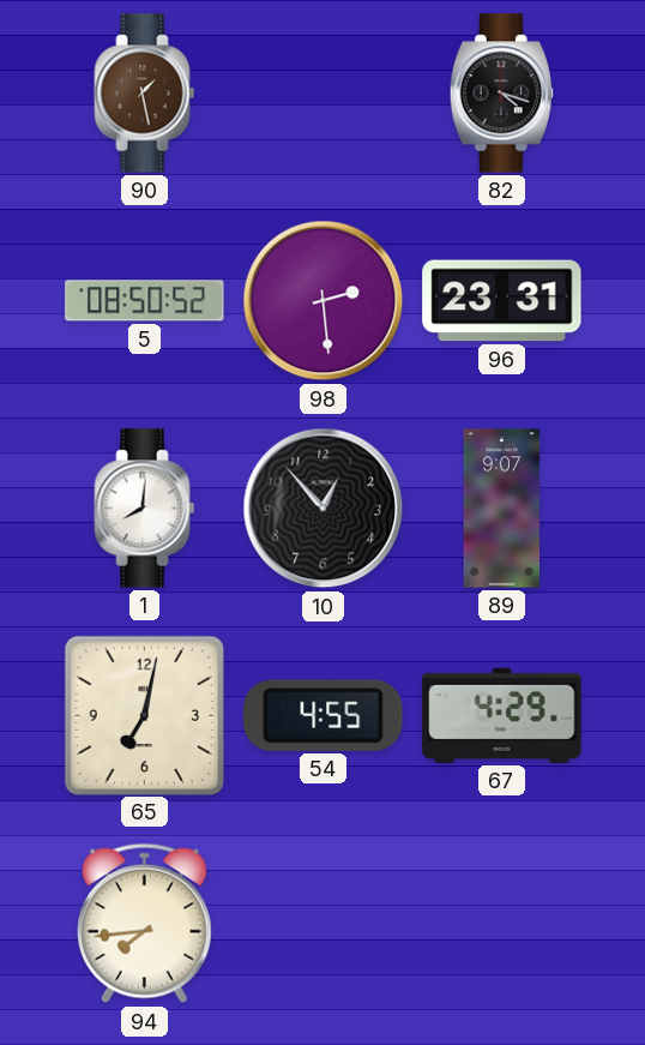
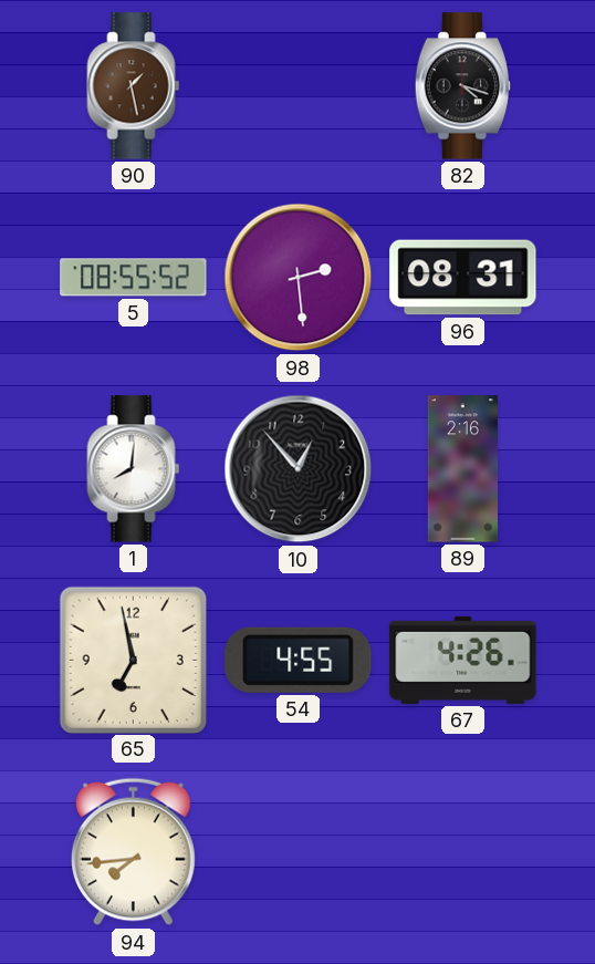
5: 08:50 -> 08:55
96: 23:31 -> 08:31
89: 9:07 -> 2:16
65: 7:02 -> 6:58
67: 4:29 -> 4:26
